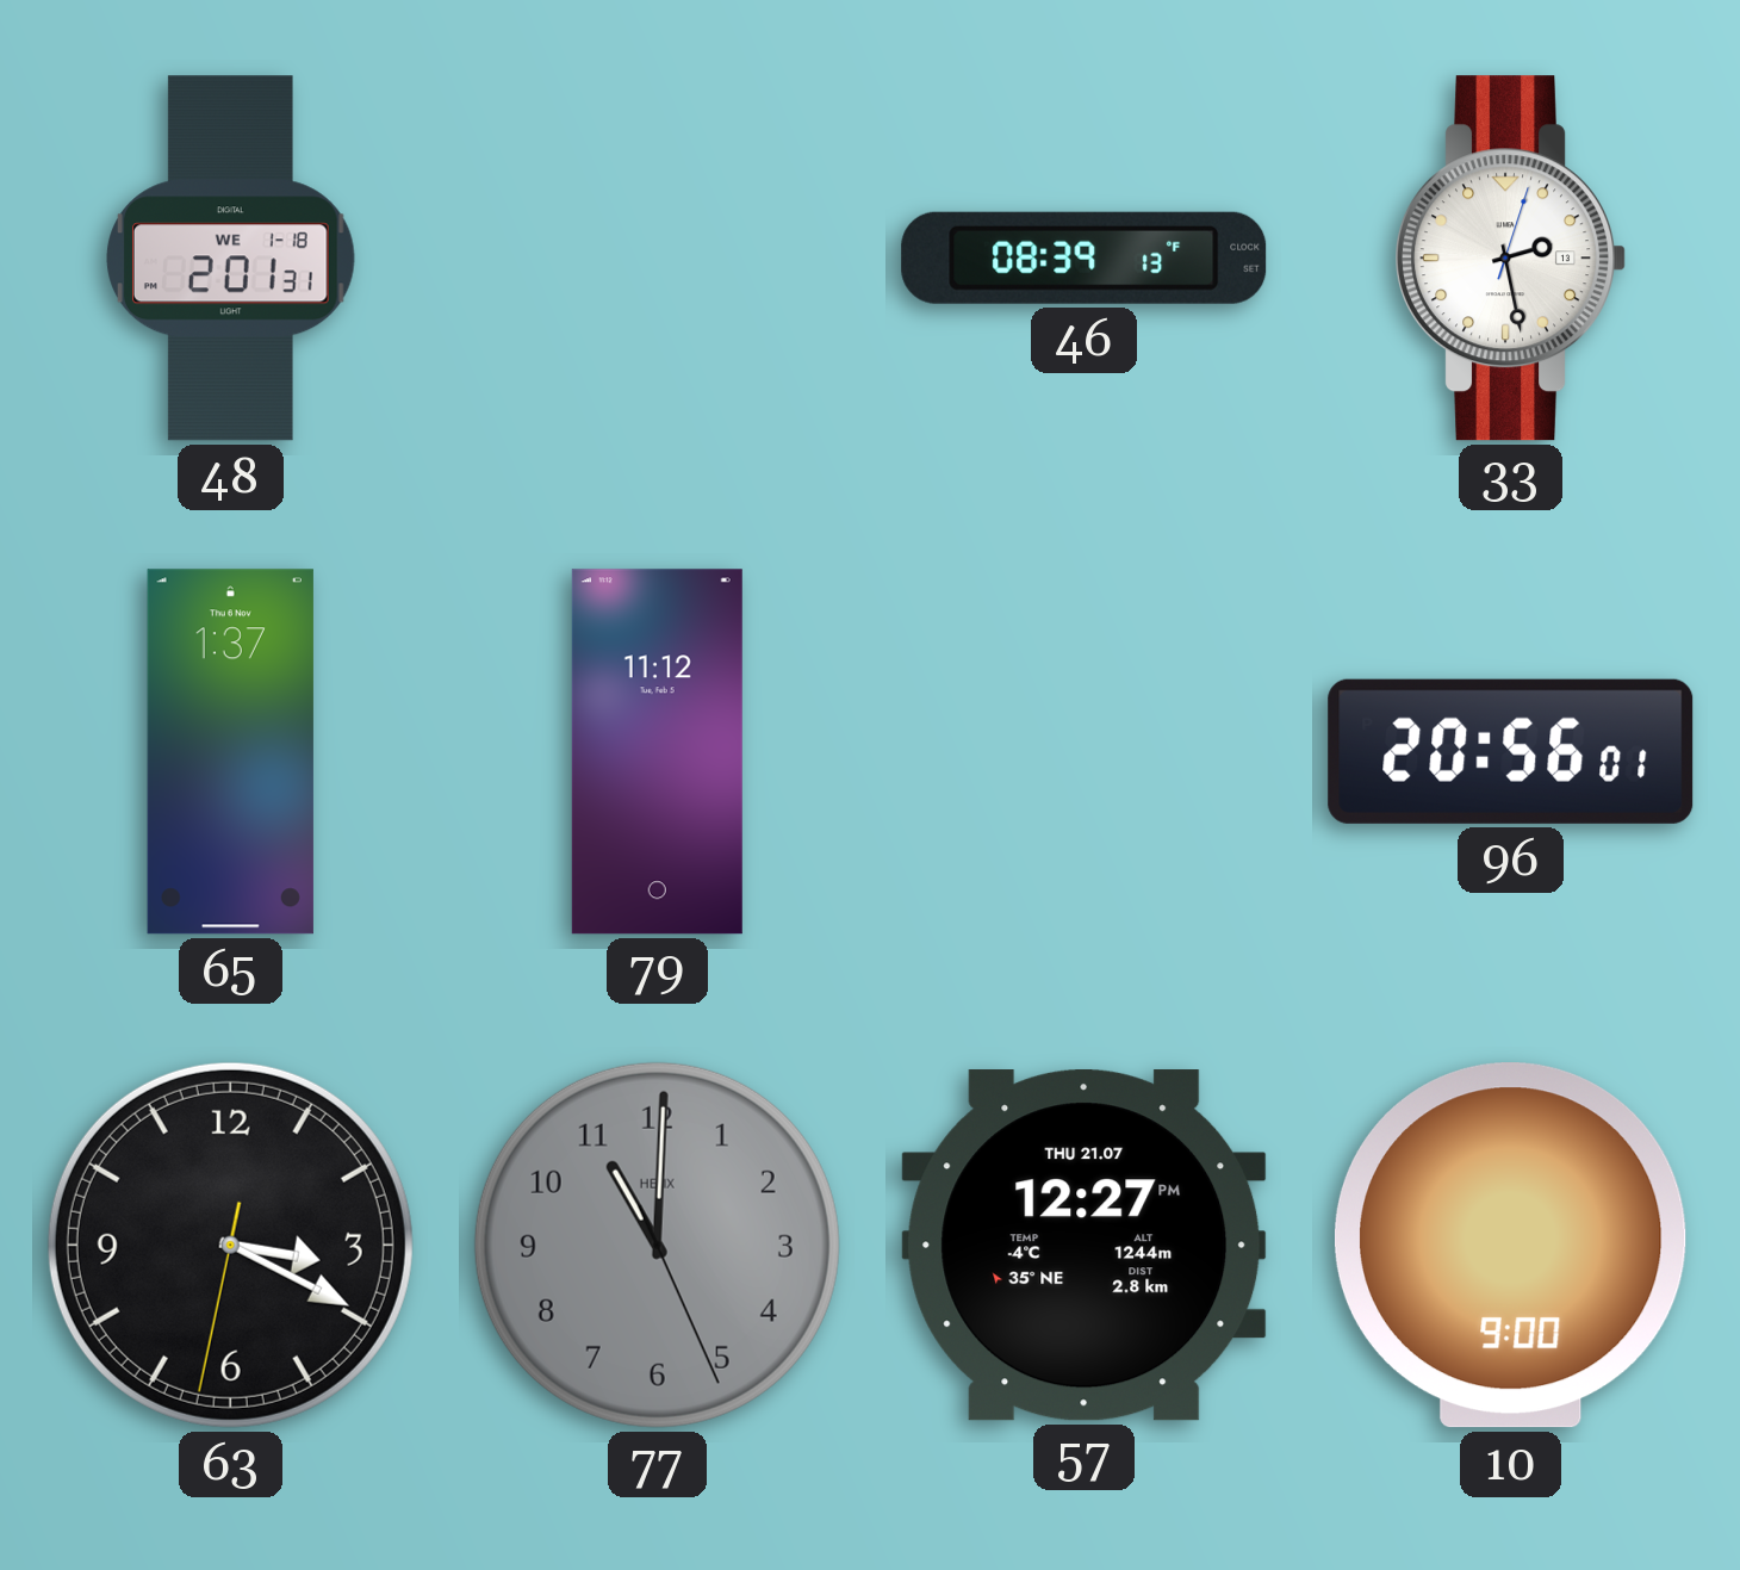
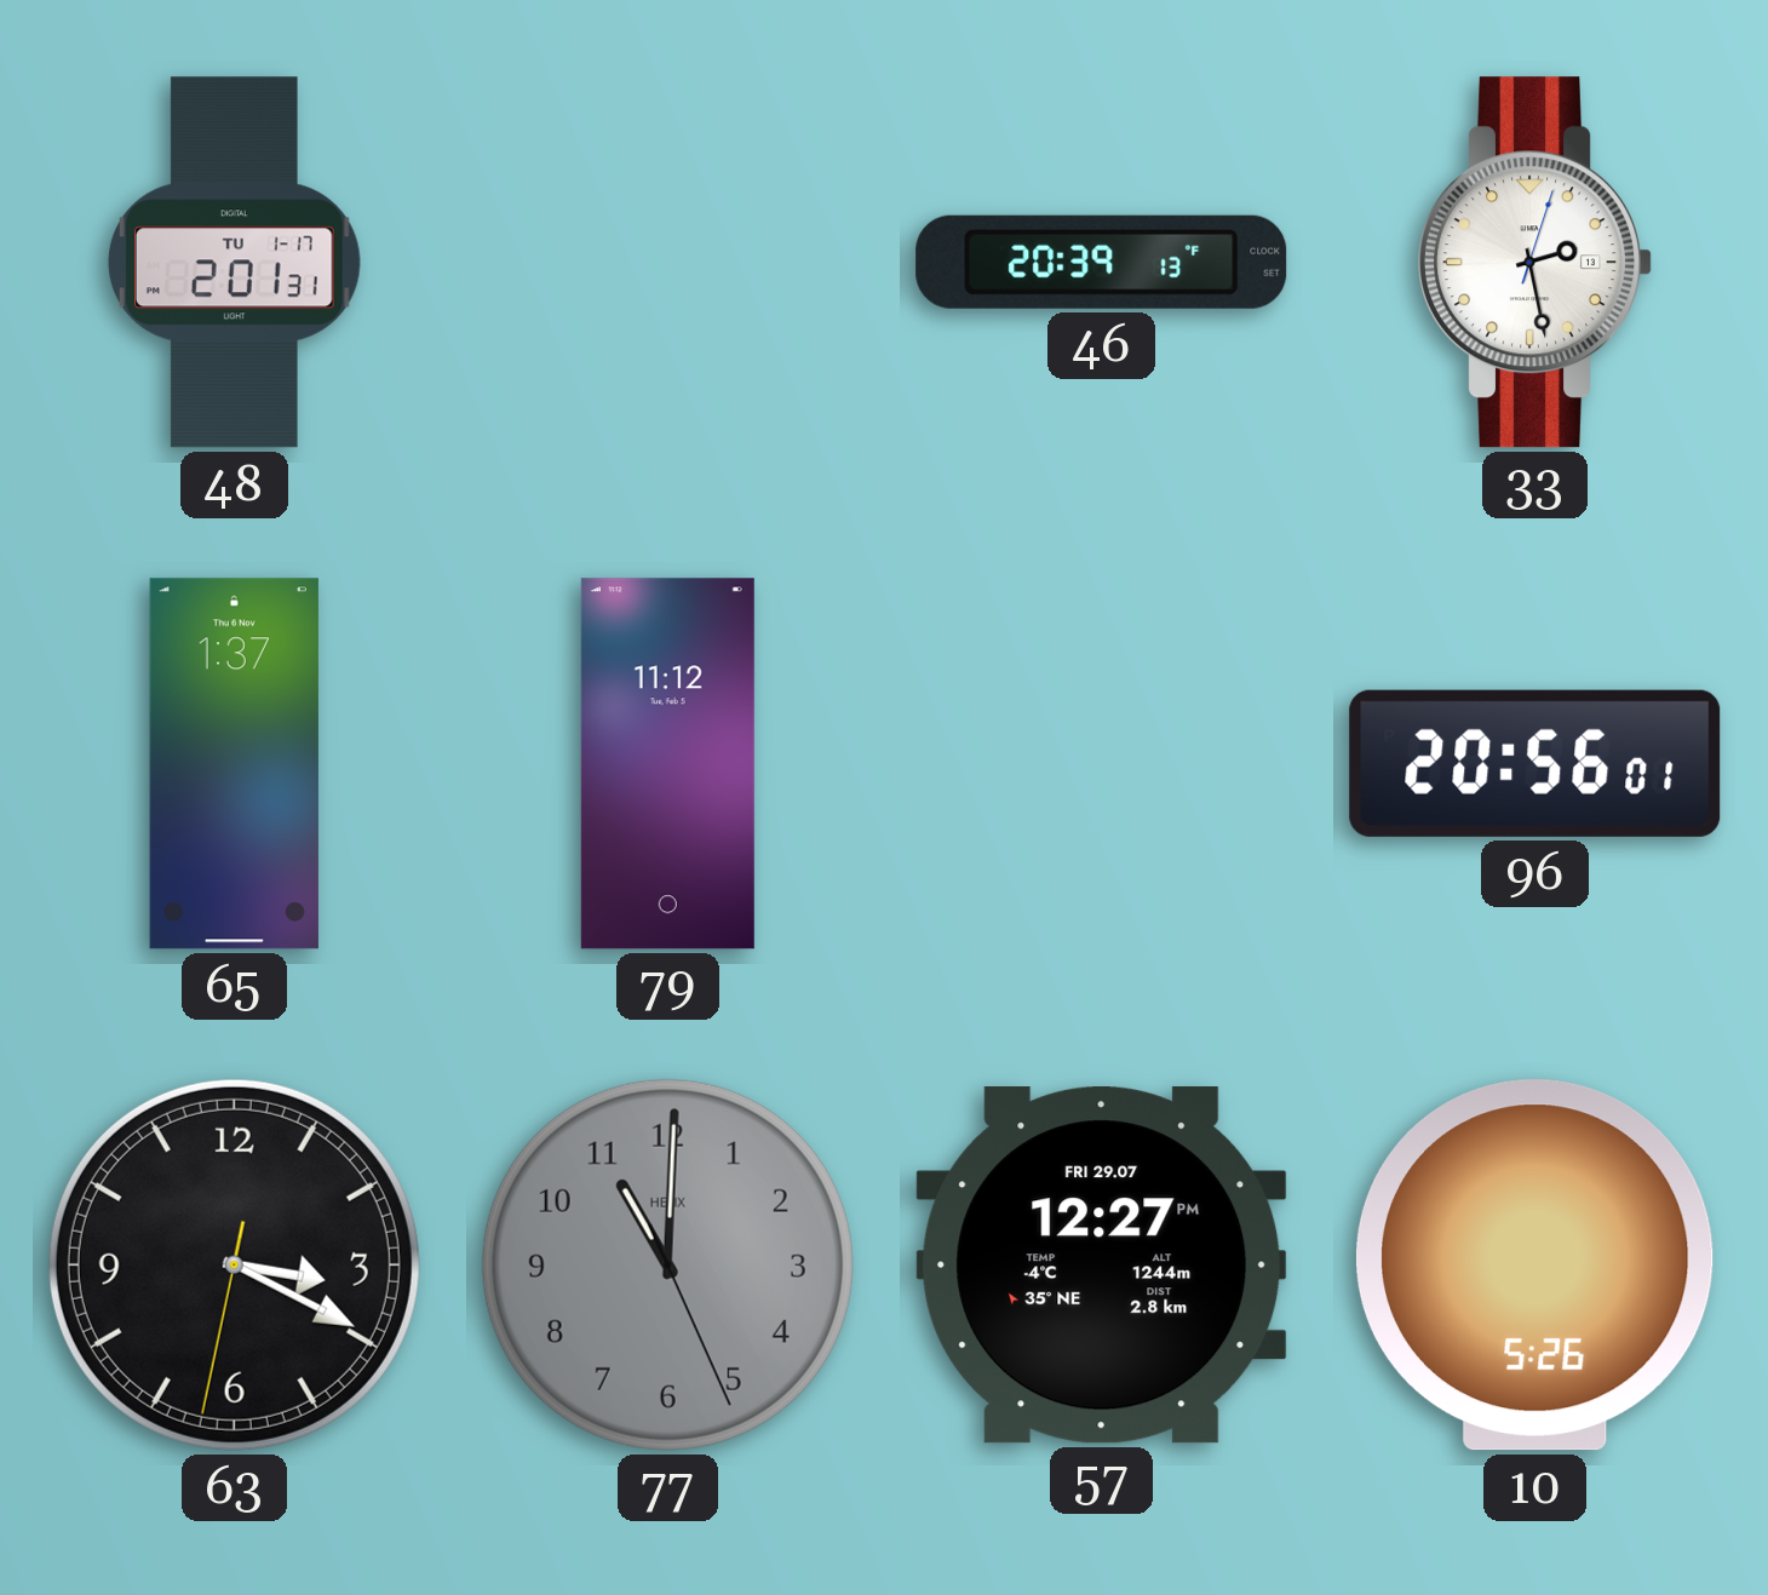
48 date: WE 1-18 -> TU 1-17
46: 08:39 -> 20:39
57 date: THU 21.07 -> FRI 29.07
10: 9:00 -> 5:26
